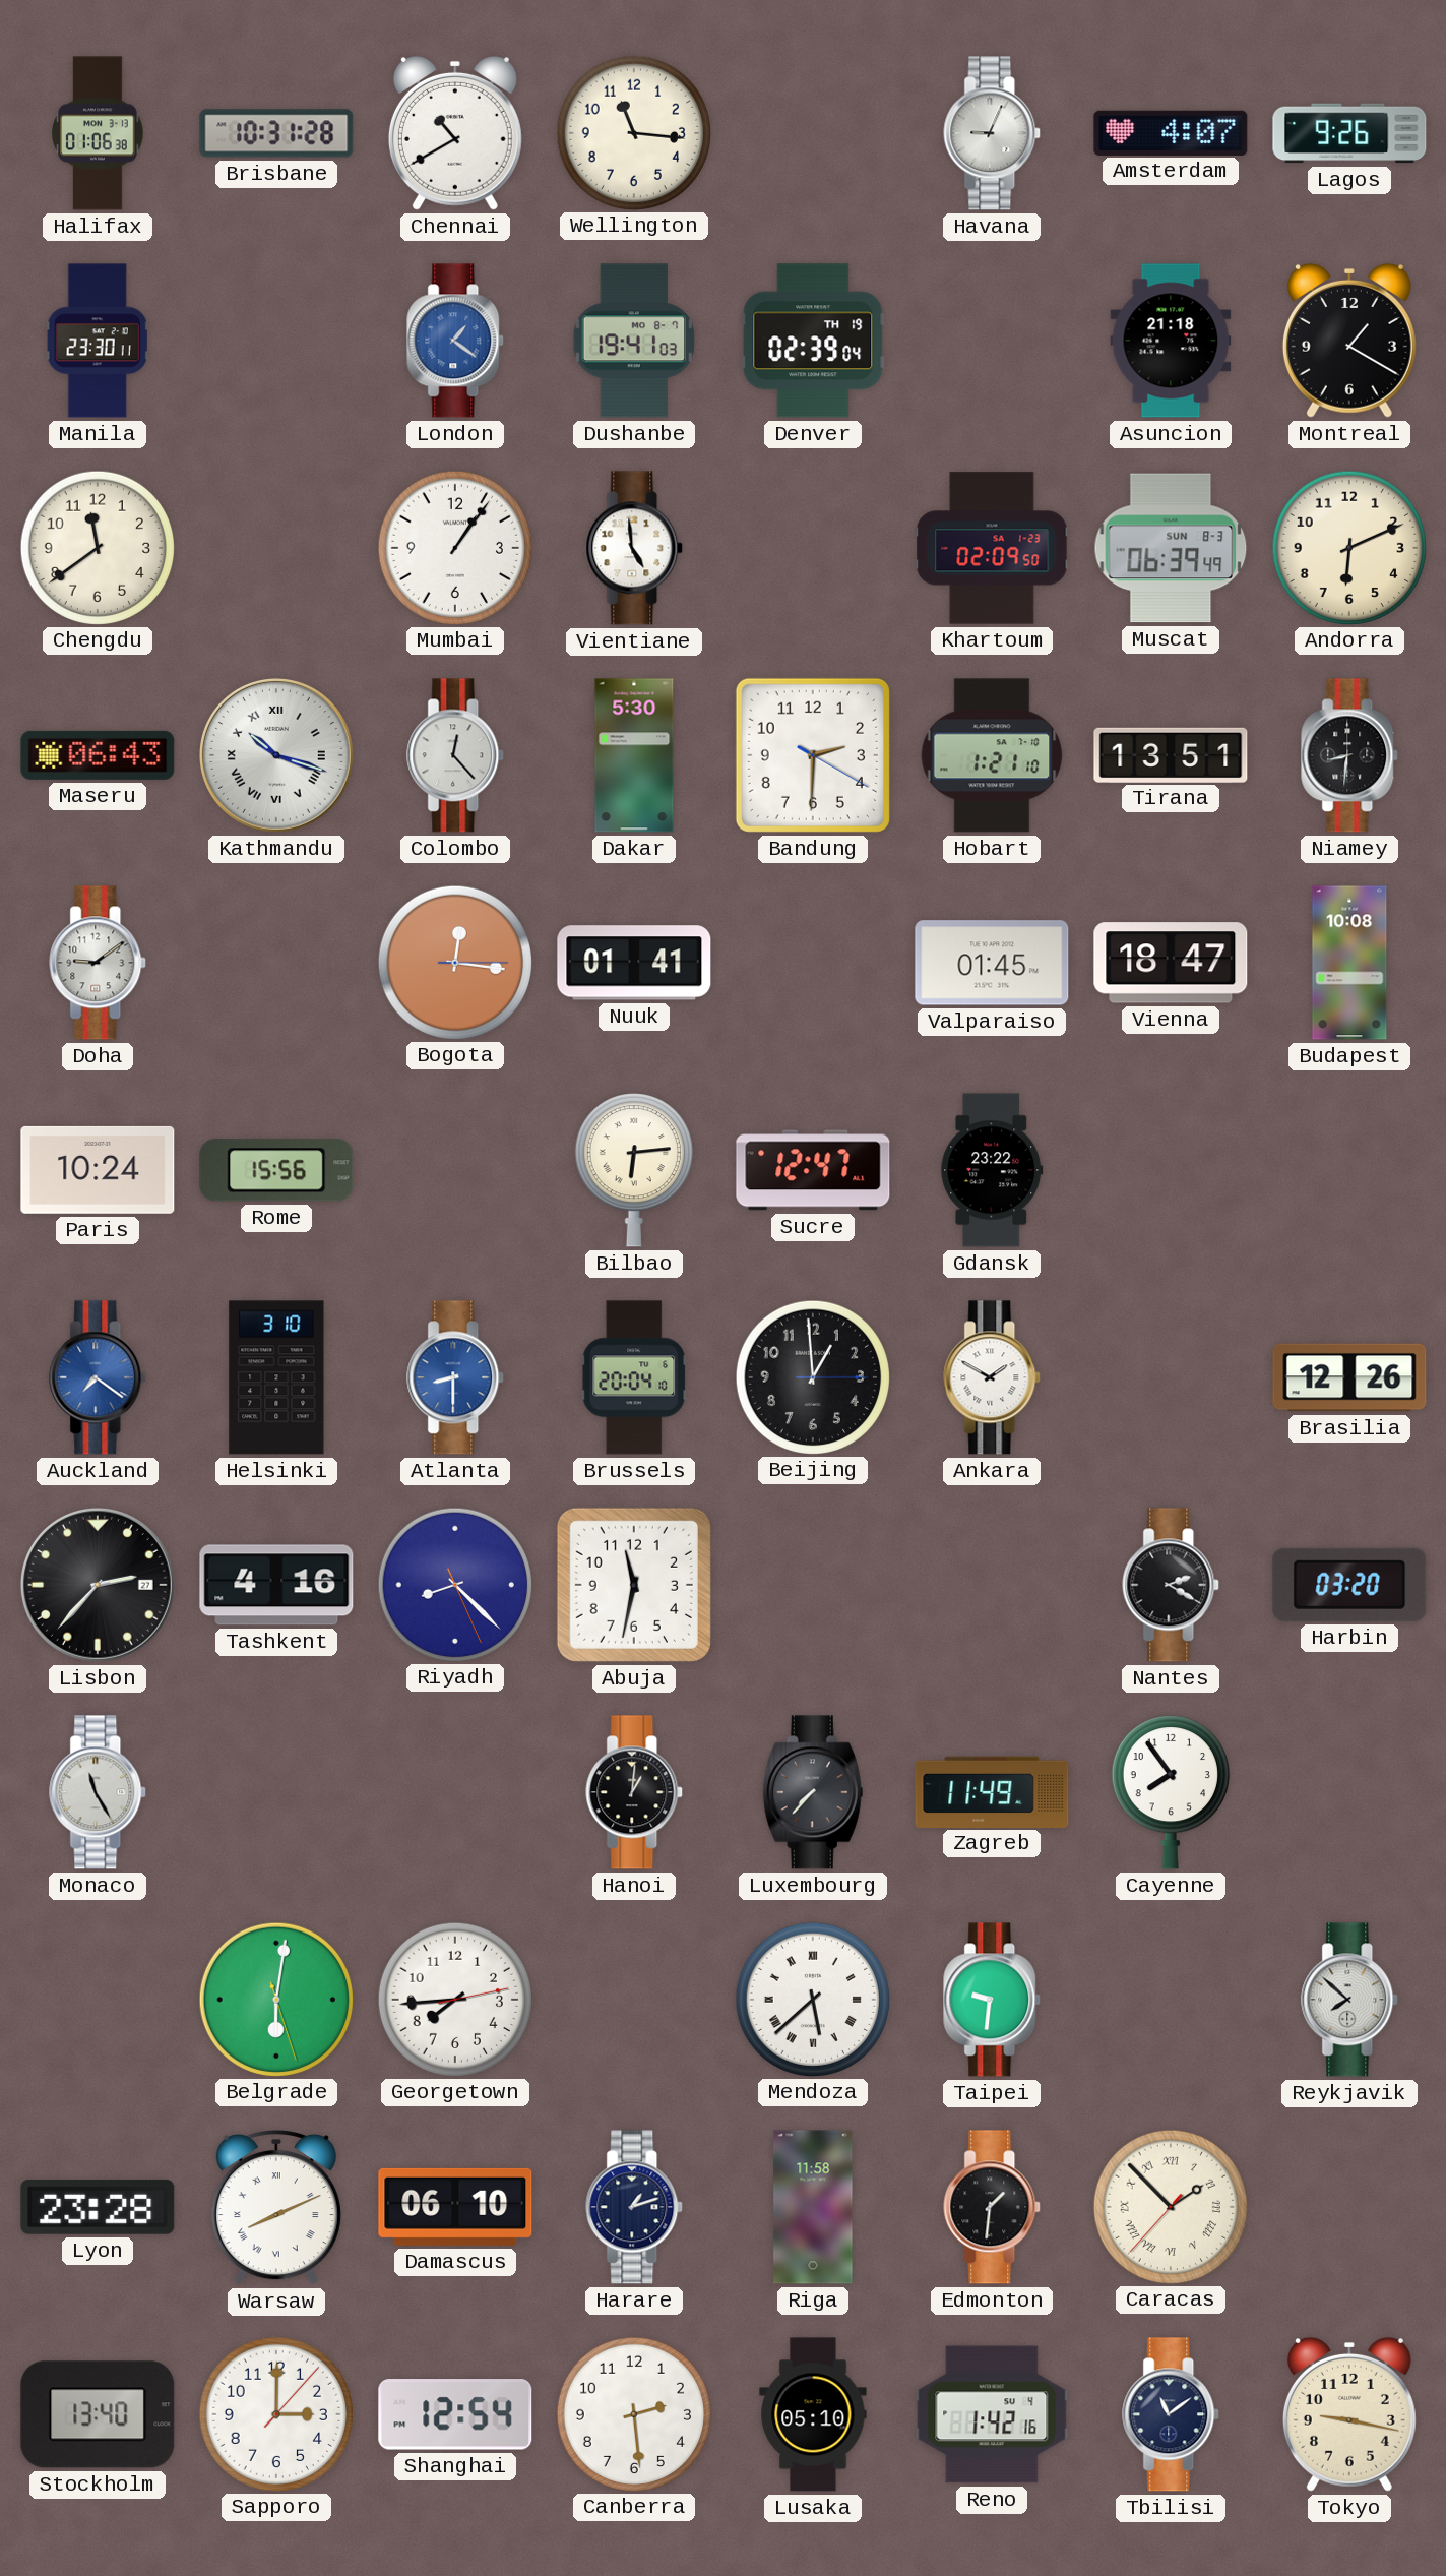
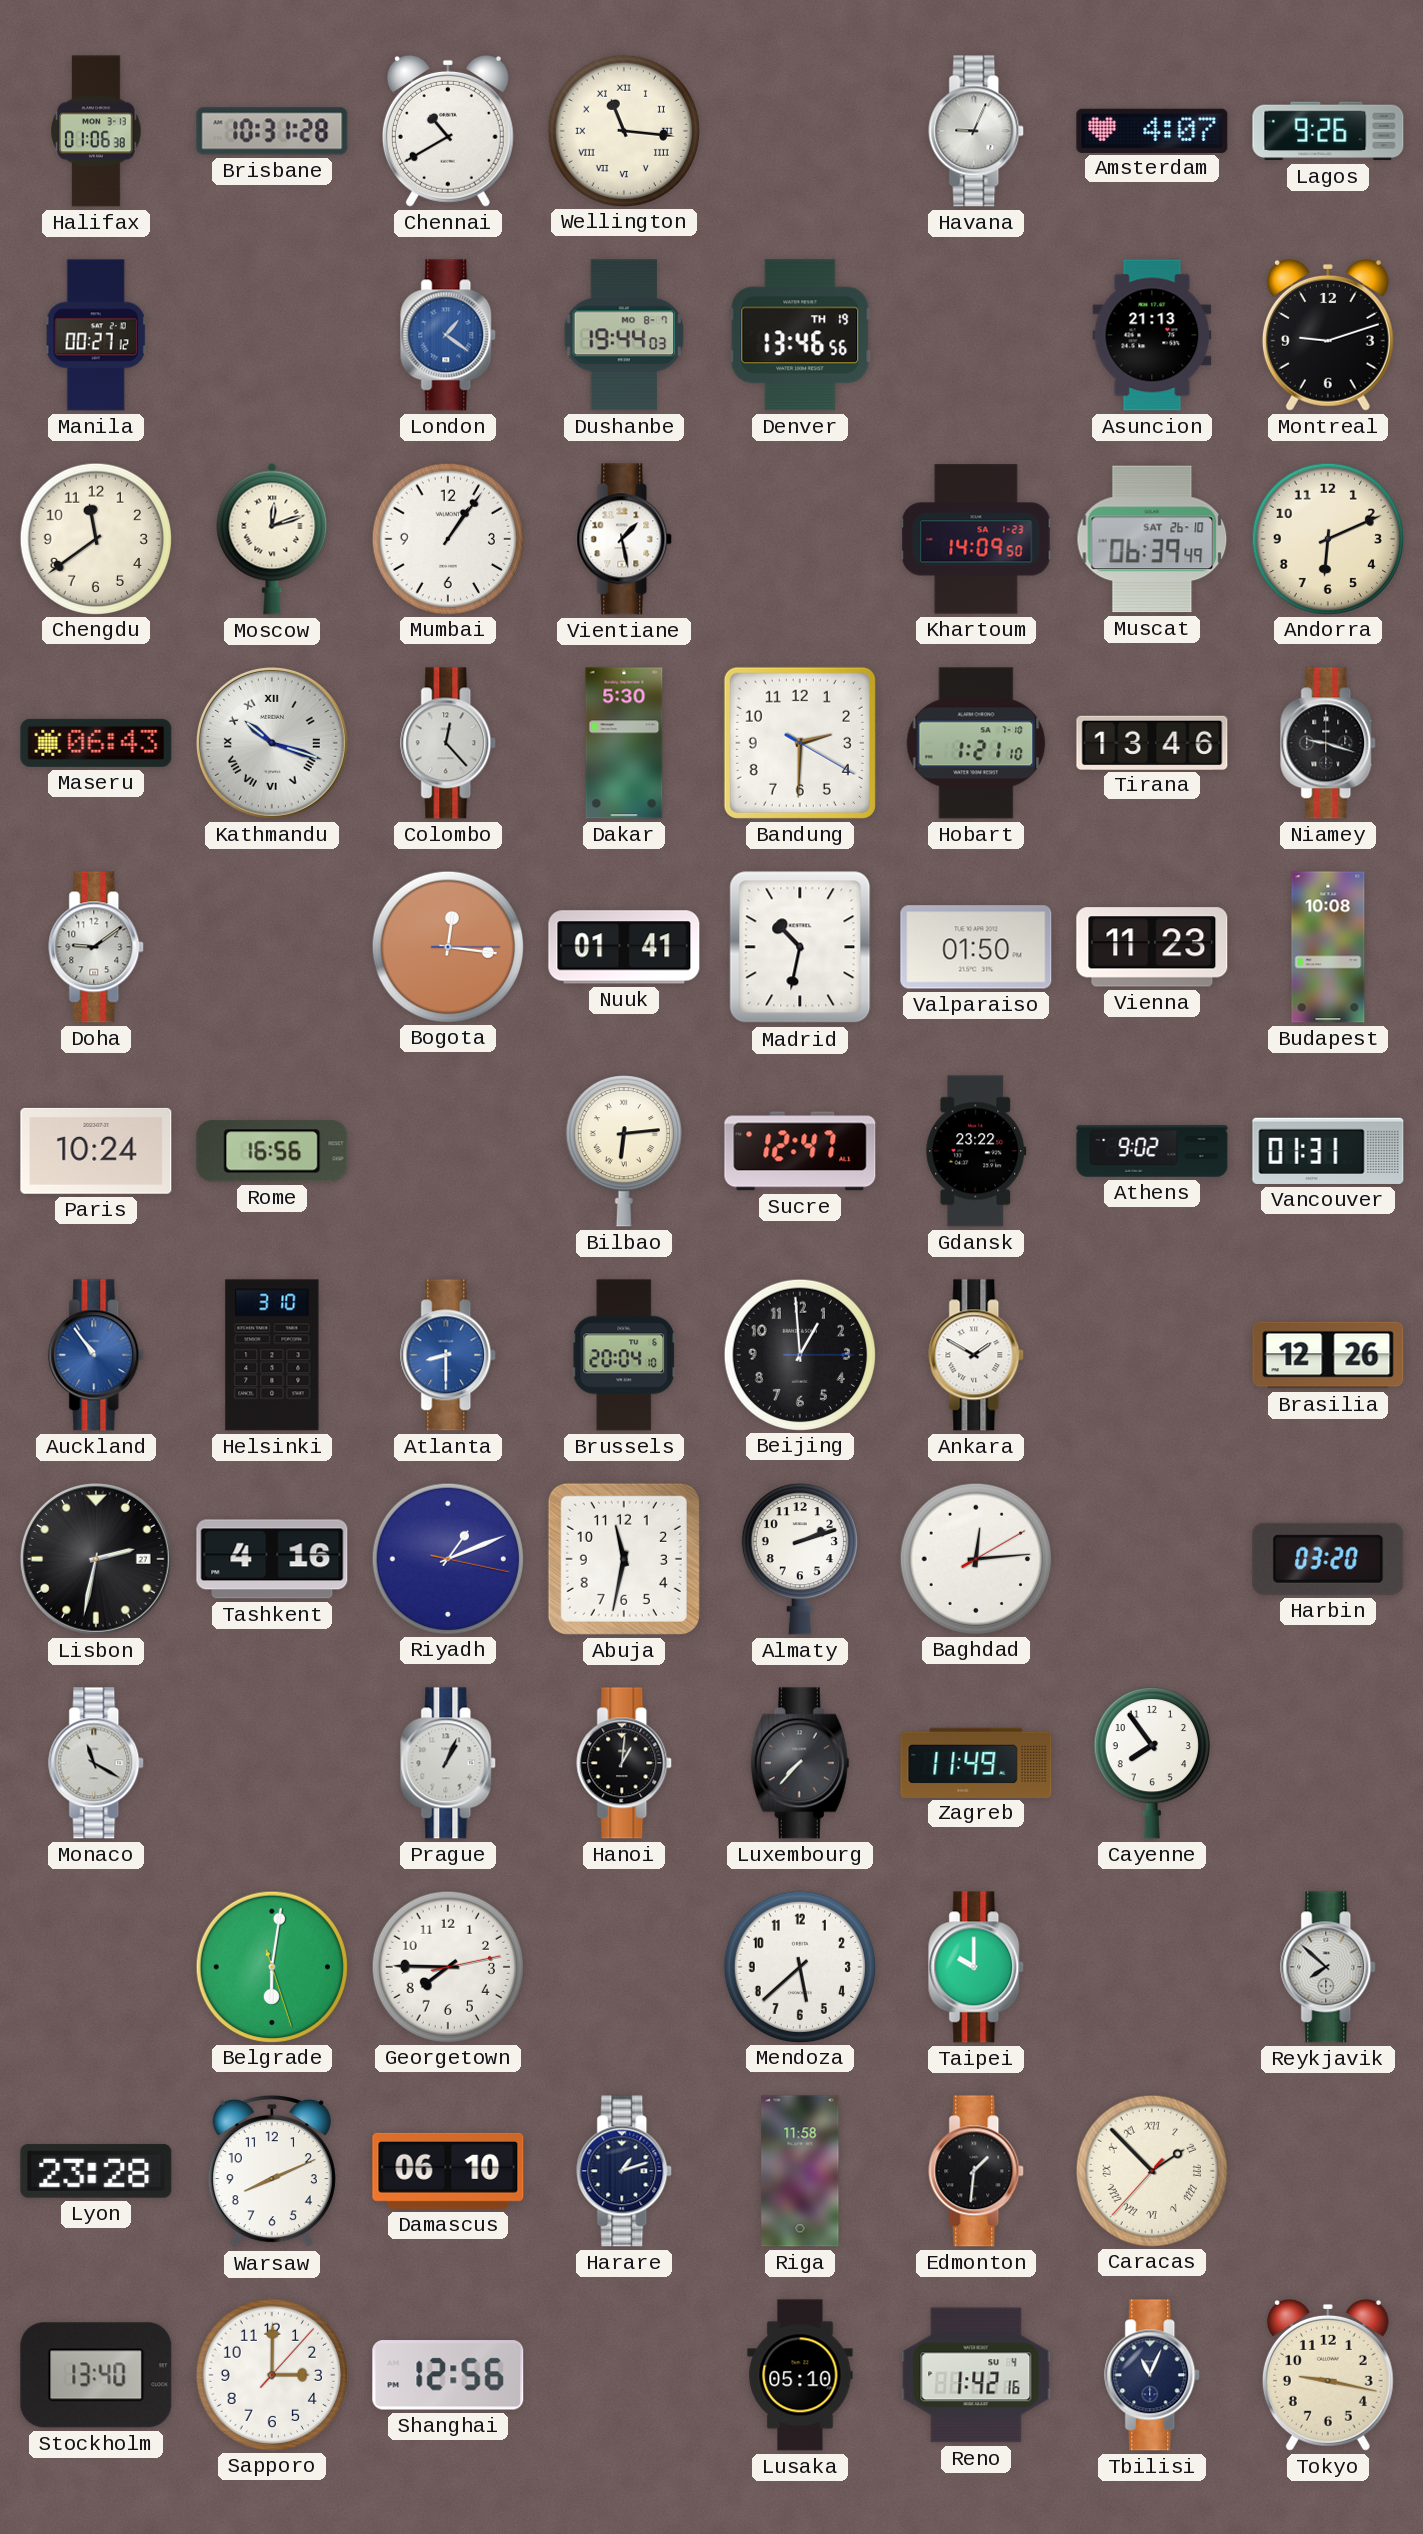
Wellington numerals: Arabic -> Roman
Manila: 23:30 -> 00:27
Dushanbe: 19:41 -> 19:44
Denver: 02:39 -> 13:46
Asuncion: 21:18 -> 21:13
Montreal: 1:20 -> 9:12
Moscow: none -> 12:12
Vientiane: 4:59 -> 1:28
Khartoum: 02:09 -> 14:09
Muscat date: SUN 8-3 -> SAT 26-10
Tirana: 13:51 -> 13:46
Niamey: 8:31 -> 9:18
Madrid: none -> 10:32
Valparaiso: 01:45 -> 01:50
Vienna: 18:47 -> 11:23
Rome: 15:56 -> 16:56
Athens: none -> 9:02
Vancouver: none -> 01:31
Auckland: 7:21 -> 10:54
Lisbon: 2:37 -> 2:32
Riyadh: 8:22 -> 1:11
Almaty: none -> 2:12
Baghdad: none -> 12:14
Nantes: 2:20 -> none
Monaco: 11:25 -> 11:20
Prague: none -> 1:04
Georgetown: 7:44 -> 7:45
Mendoza numerals: Roman -> Arabic
Taipei: 9:31 -> 10:00
Warsaw numerals: Roman -> Arabic
Shanghai: 12:54 -> 12:56
Canberra: 2:29 -> none
Tbilisi: 11:09 -> 11:04
